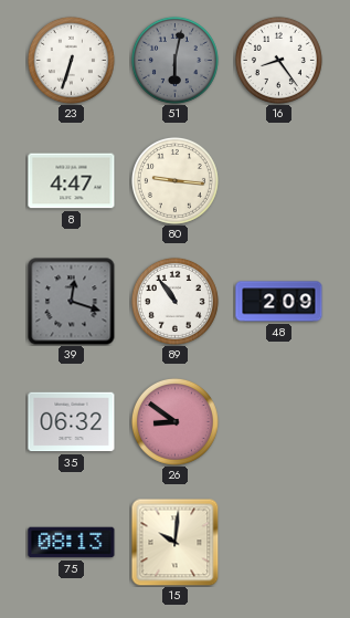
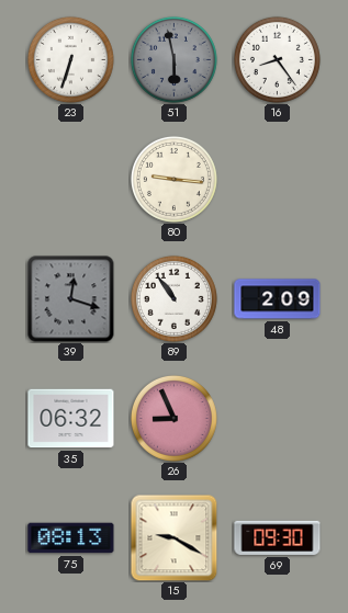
51: 6:02 -> 5:58
8: 4:47 -> none
26: 8:51 -> 8:56
15: 10:01 -> 9:20
69: none -> 09:30
